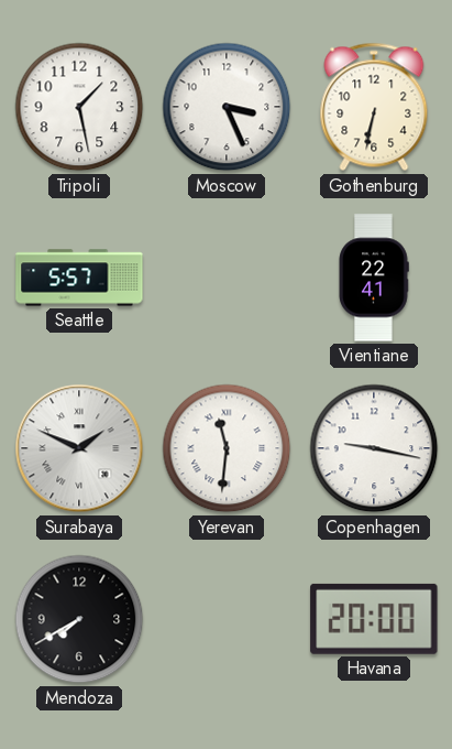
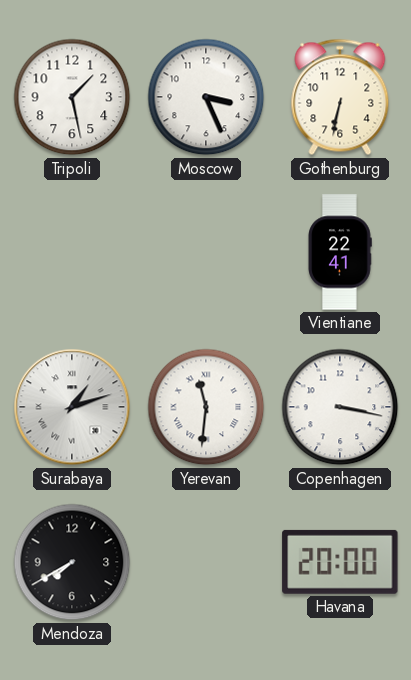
Seattle: 5:57 -> none
Surabaya: 1:49 -> 1:12
Copenhagen: 9:17 -> 3:17
